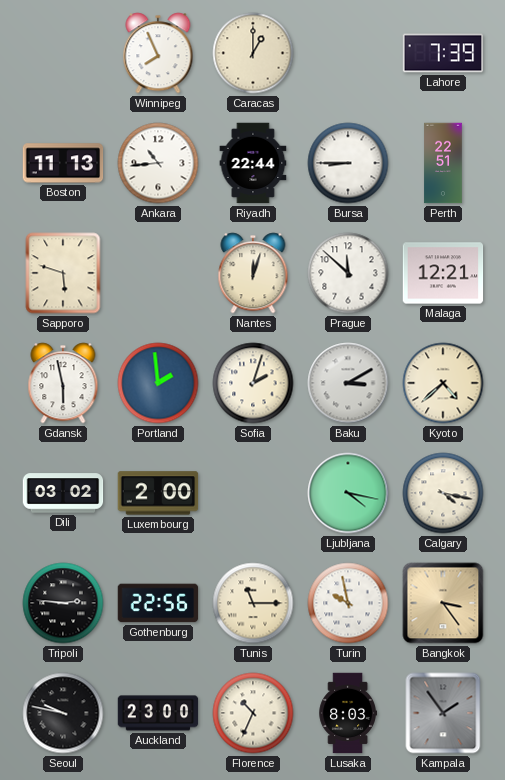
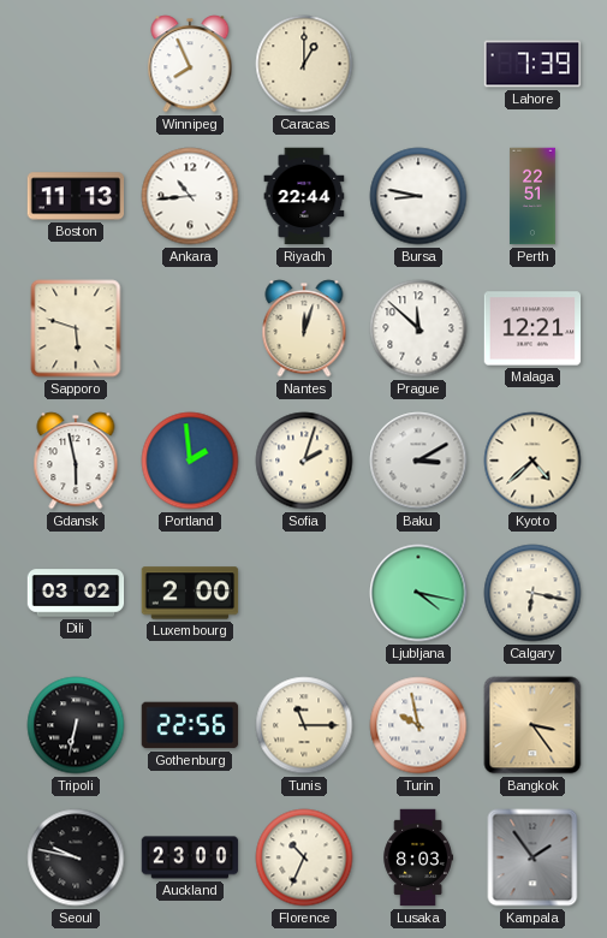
Bursa: 8:45 -> 8:47
Calgary: 4:17 -> 6:17
Tripoli: 2:46 -> 6:32
